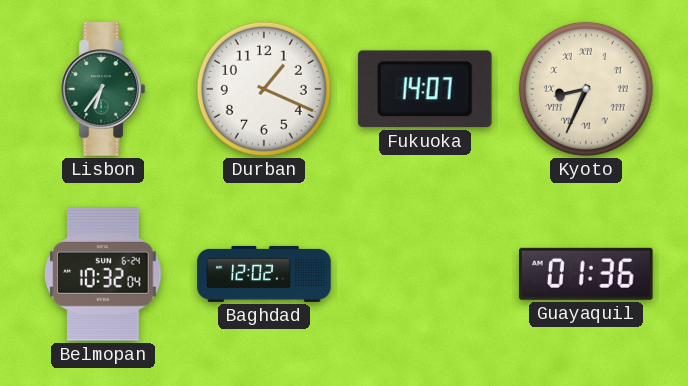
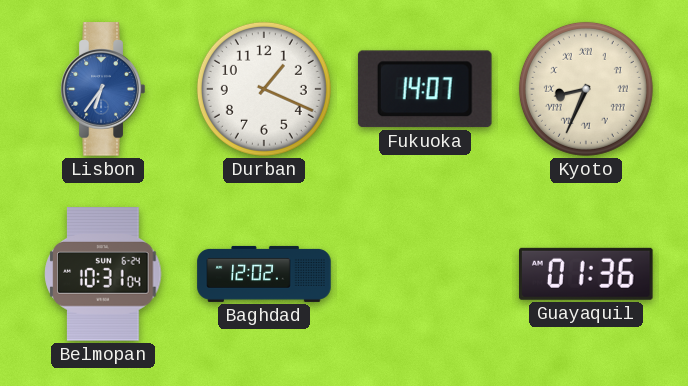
Lisbon dial: green -> blue
Belmopan: 10:32 -> 10:31
